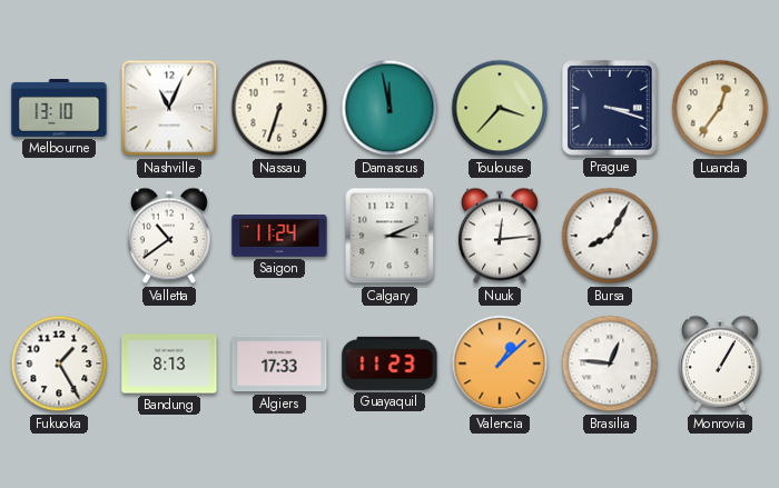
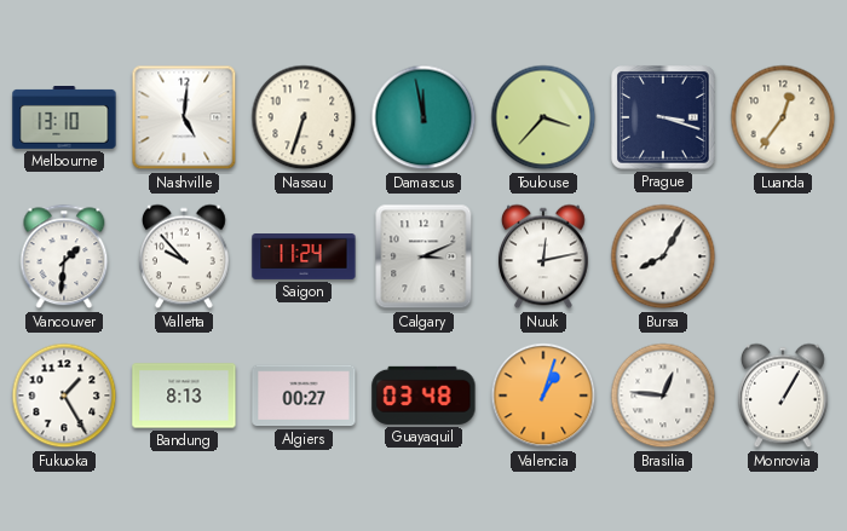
Nashville: 11:04 -> 5:01
Vancouver: none -> 1:31
Valletta: 10:39 -> 9:53
Nuuk: 12:14 -> 12:13
Algiers: 17:33 -> 00:27
Guayaquil: 11:23 -> 03:48
Valencia: 1:08 -> 1:03
